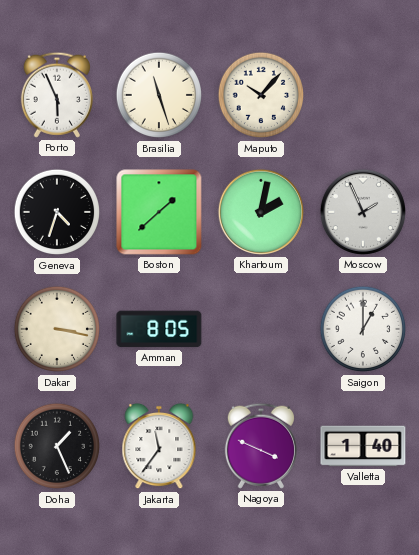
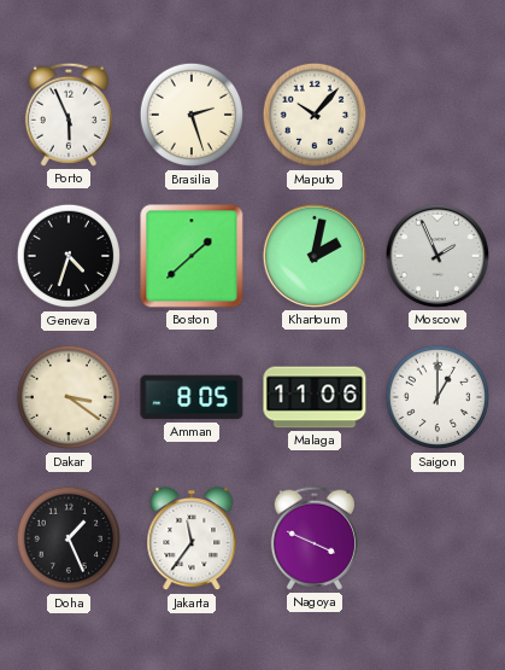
Brasilia: 11:27 -> 2:27
Dakar: 3:17 -> 3:21
Malaga: none -> 11:06
Valletta: 1:40 -> none
